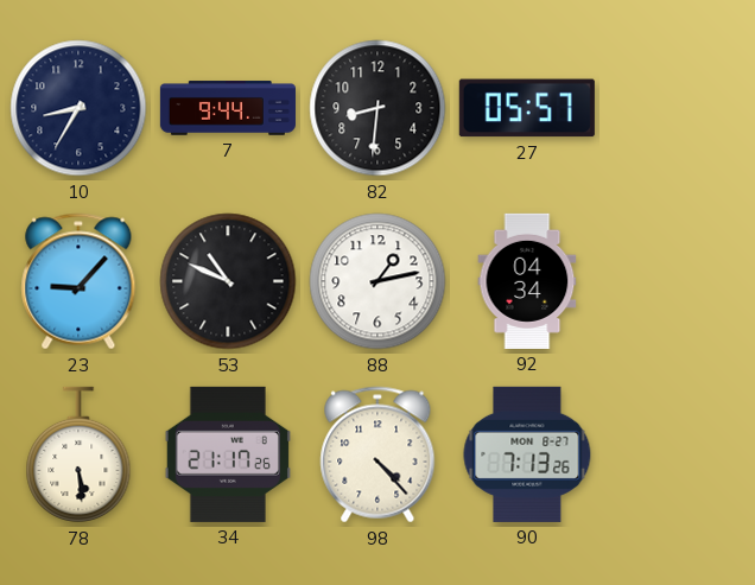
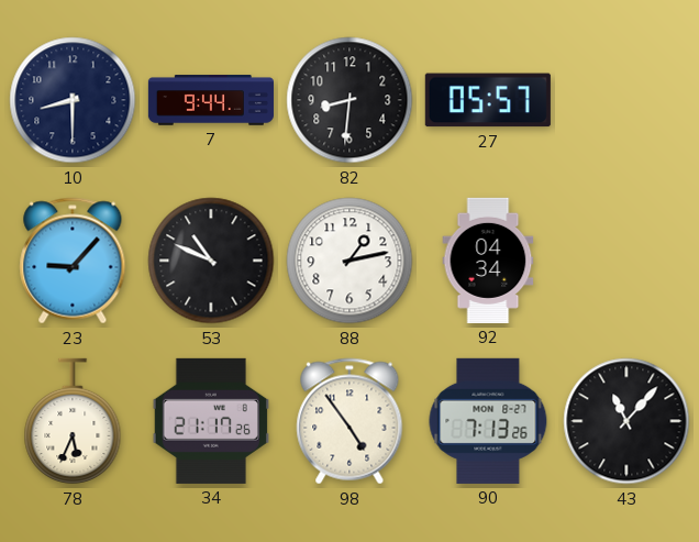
10: 8:35 -> 8:30
78: 5:29 -> 5:34
98: 4:23 -> 4:54
43: none -> 11:07
